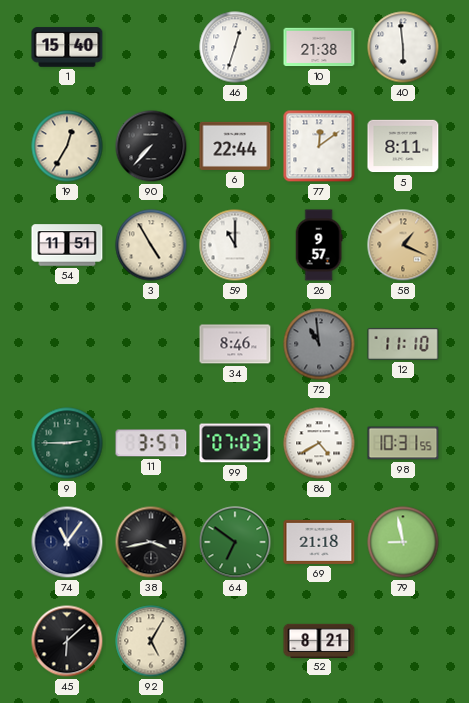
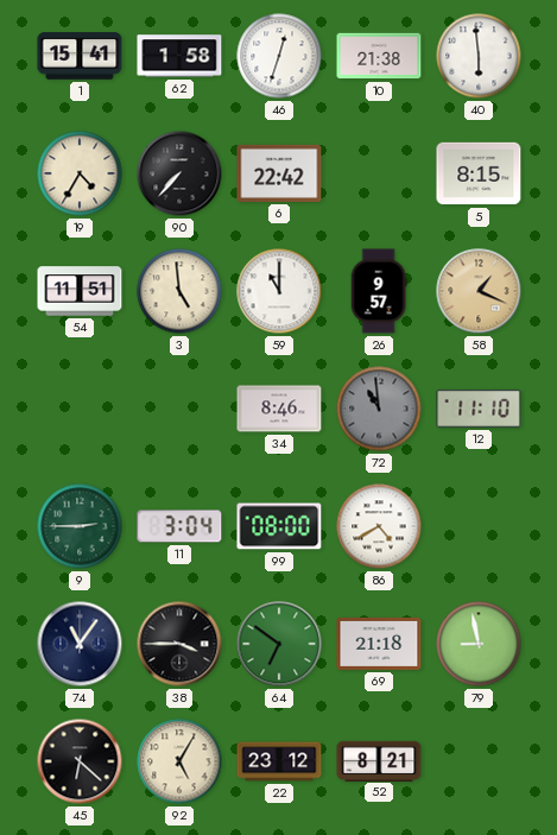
1: 15:40 -> 15:41
62: none -> 1:58
19: 12:35 -> 4:35
6: 22:44 -> 22:42
77: 12:09 -> none
5: 8:11 -> 8:15
3: 4:55 -> 4:59
11: 3:57 -> 3:04
99: 07:03 -> 08:00
98: 10:31 -> none
38: 3:43 -> 3:45
45: 6:08 -> 6:22
22: none -> 23:12
